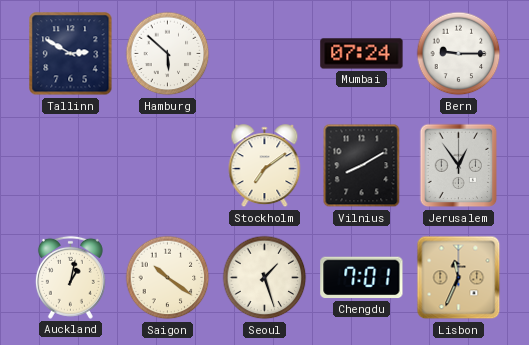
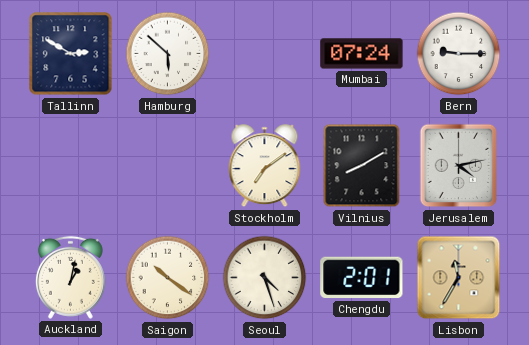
Jerusalem: 12:54 -> 4:13
Seoul: 1:27 -> 4:27
Chengdu: 7:01 -> 2:01
Lisbon: 11:34 -> 11:35
